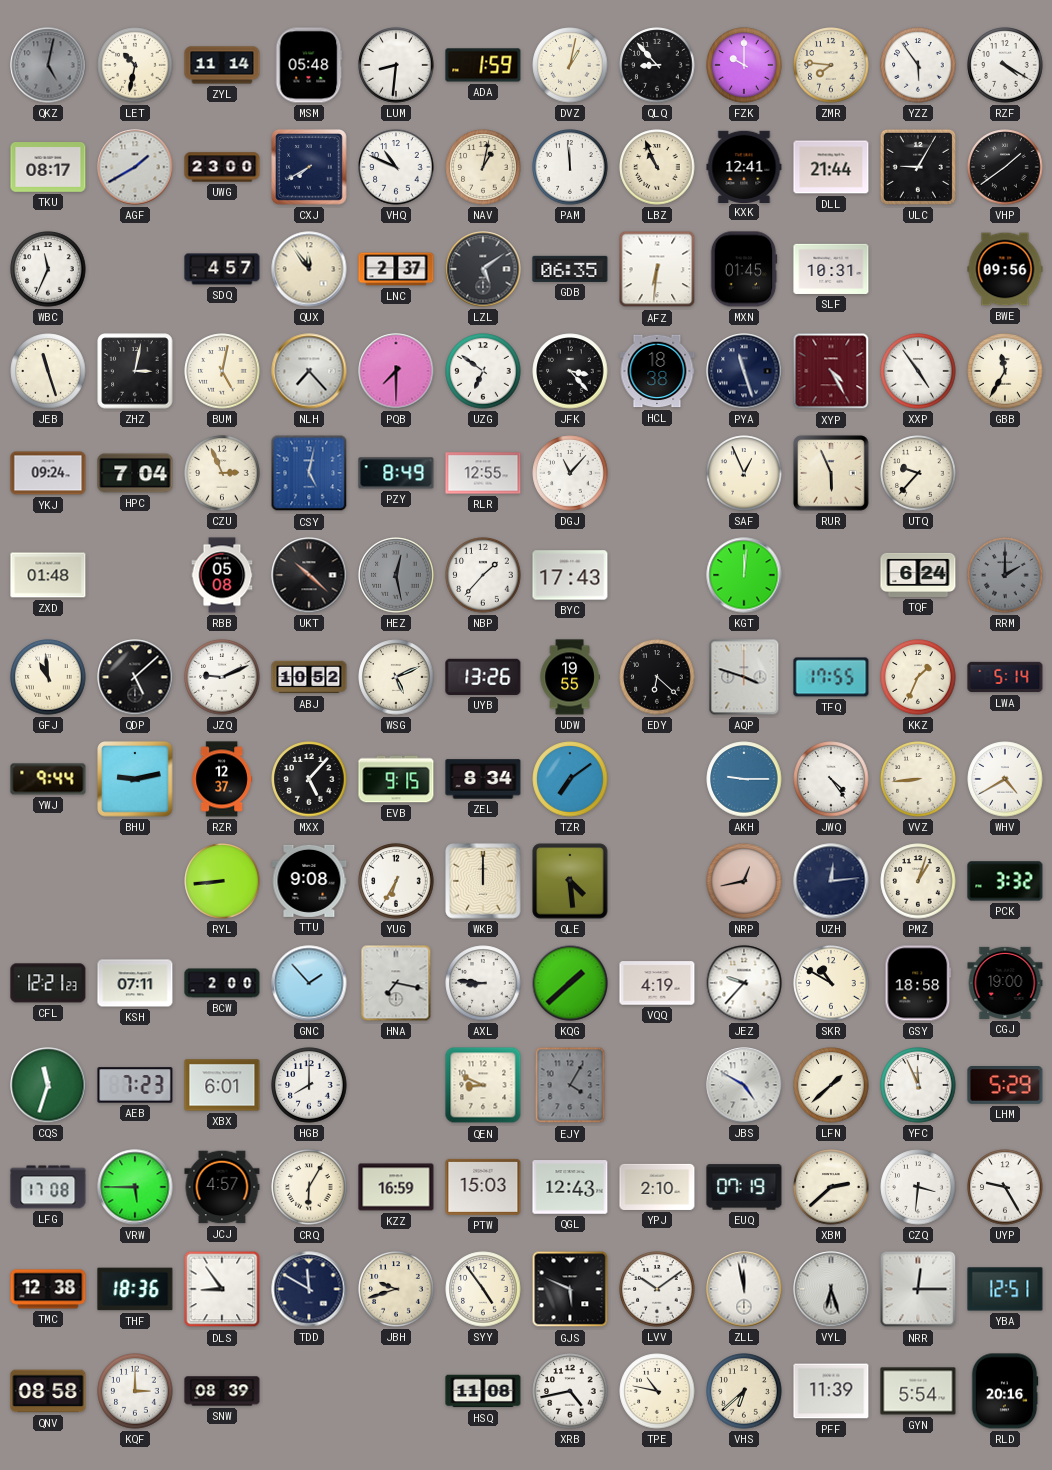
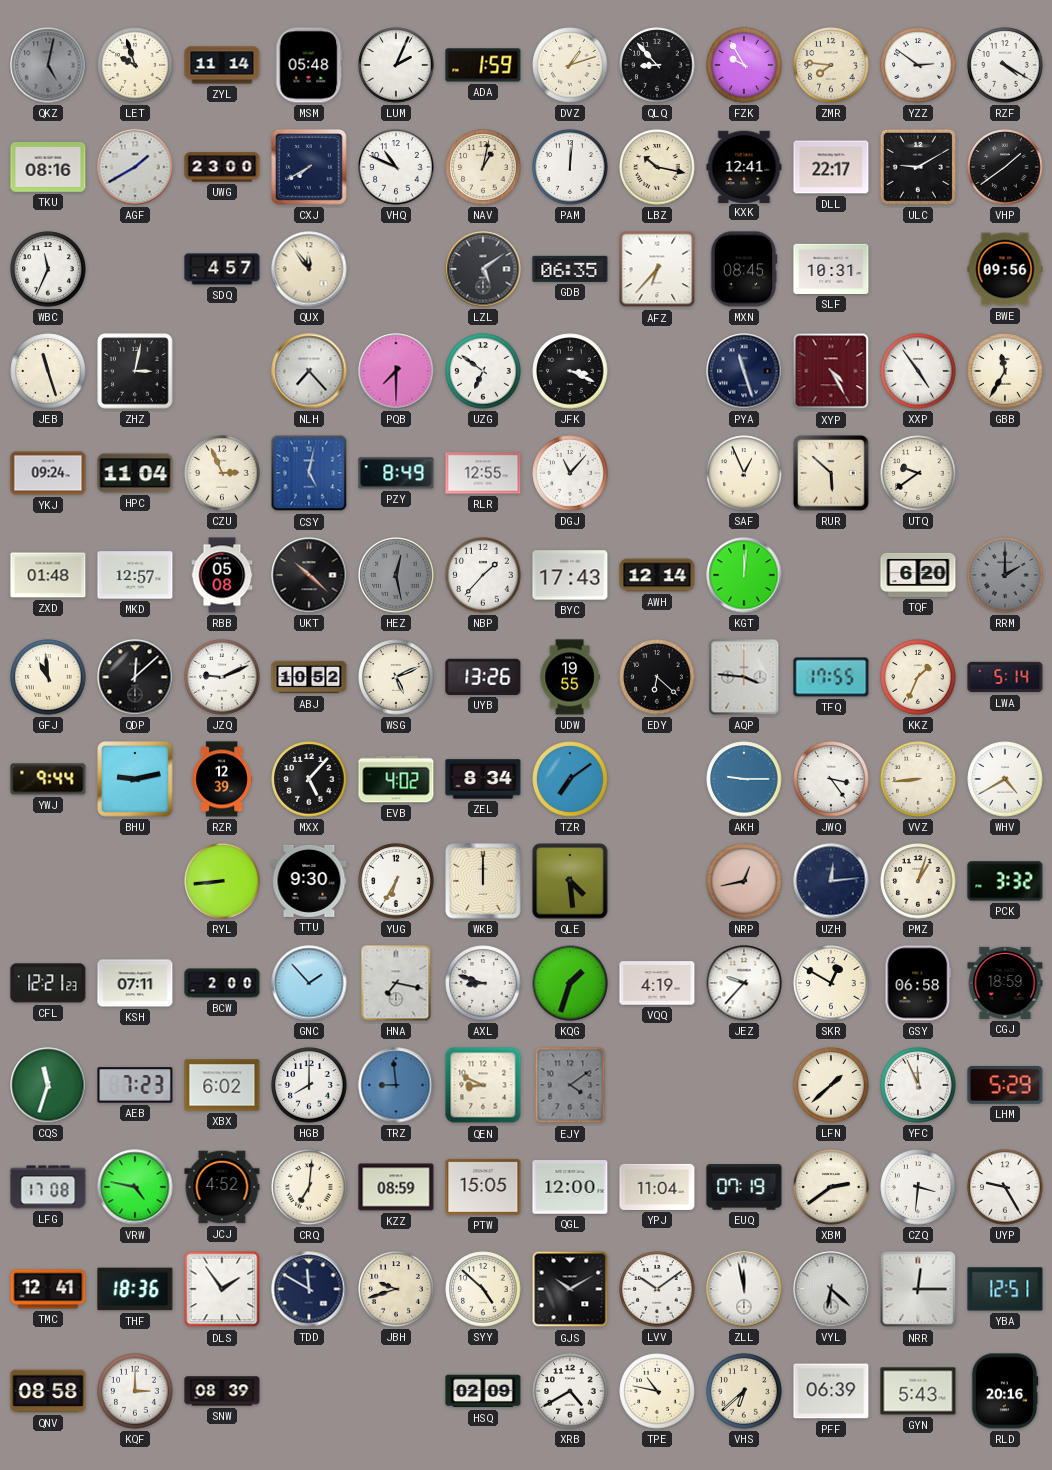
LET: 10:32 -> 9:57
LUM: 8:31 -> 2:04
DVZ: 1:02 -> 1:12
FZK: 10:00 -> 9:55
YZZ: 5:54 -> 2:51
TKU: 08:17 -> 08:16
PAM: 11:59 -> 12:01
LBZ: 10:56 -> 10:17
DLL: 21:44 -> 22:17
ULC: 9:05 -> 9:10
LNC: 2:37 -> none
AFZ: 6:31 -> 6:37
MXN: 01:45 -> 08:45
BUM: 5:02 -> none
JFK: 3:23 -> 3:19
HCL: 18:38 -> none
HPC: 7:04 -> 11:04
RUR: 5:56 -> 5:52
UTQ: 9:37 -> 9:39
MKD: none -> 12:57
AWH: none -> 12:14
TQF: 6:24 -> 6:20
QDP: 5:08 -> 12:08
AQP: 3:48 -> 3:46
RZR: 12:37 -> 12:39
EVB: 9:15 -> 4:02
JWQ: 4:24 -> 3:24
TTU: 9:08 -> 9:30
AXL: 8:46 -> 8:48
KQG: 1:38 -> 1:33
SKR: 10:50 -> 12:50
GSY: 18:58 -> 06:58
CGJ: 19:00 -> 18:59
XBX: 6:01 -> 6:02
TRZ: none -> 8:59
EJY: 4:05 -> 4:09
JBS: 4:50 -> none
VRW: 5:45 -> 4:47
JCJ: 4:57 -> 4:52
CRQ: 6:05 -> 7:01
KZZ: 16:59 -> 08:59
PTW: 15:03 -> 15:05
QGL: 12:43 -> 12:00
YPJ: 2:10 -> 11:04
XBM: 2:38 -> 2:39
TMC: 12:38 -> 12:41
DLS: 8:54 -> 1:54
SYY: 4:54 -> 4:52
GJS: 5:49 -> 10:10
VYL: 6:27 -> 6:22
HSQ: 11:08 -> 02:09
XRB: 4:43 -> 4:40
PFF: 11:39 -> 06:39
GYN: 5:54 -> 5:43
